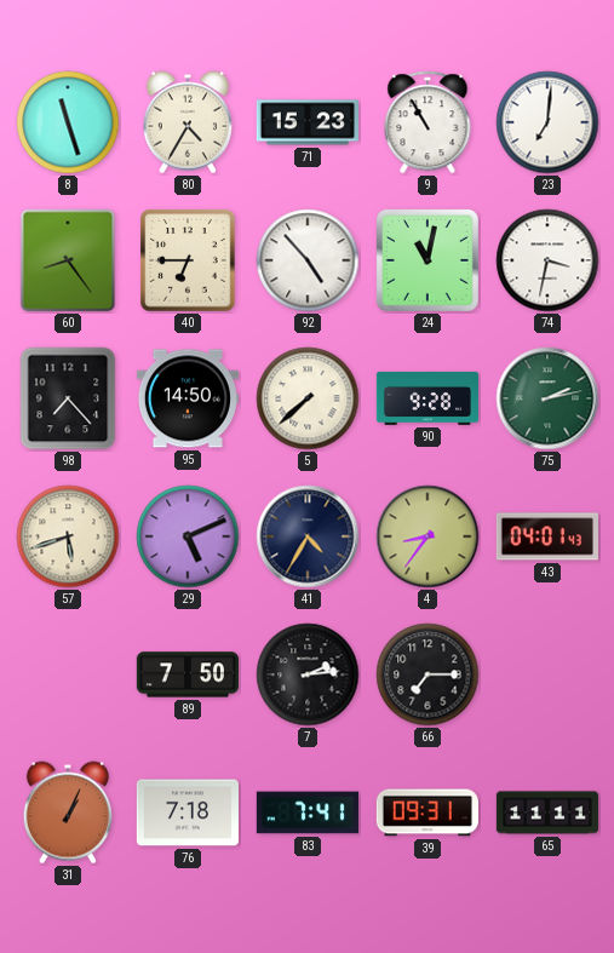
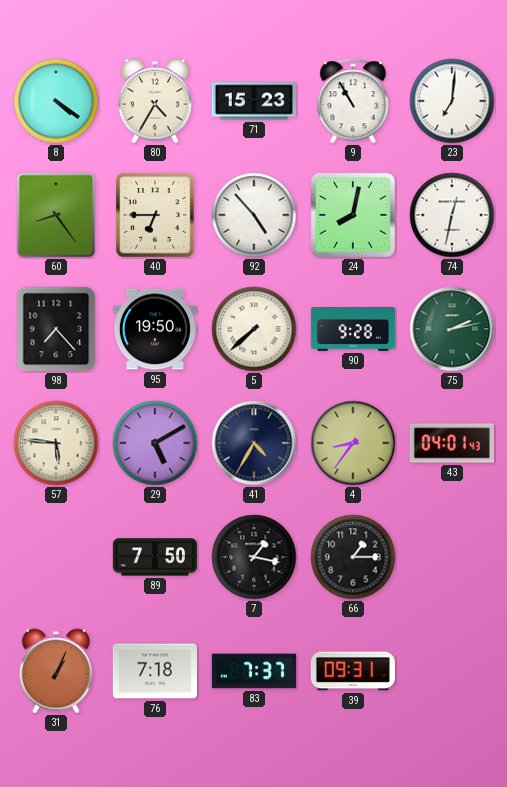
8: 11:27 -> 4:21
24: 11:02 -> 8:02
74: 3:32 -> 12:32
95: 14:50 -> 19:50
57: 5:42 -> 5:46
29: 5:11 -> 5:10
7: 2:14 -> 1:17
66: 7:15 -> 1:15
83: 7:41 -> 7:37
65: 11:11 -> none
